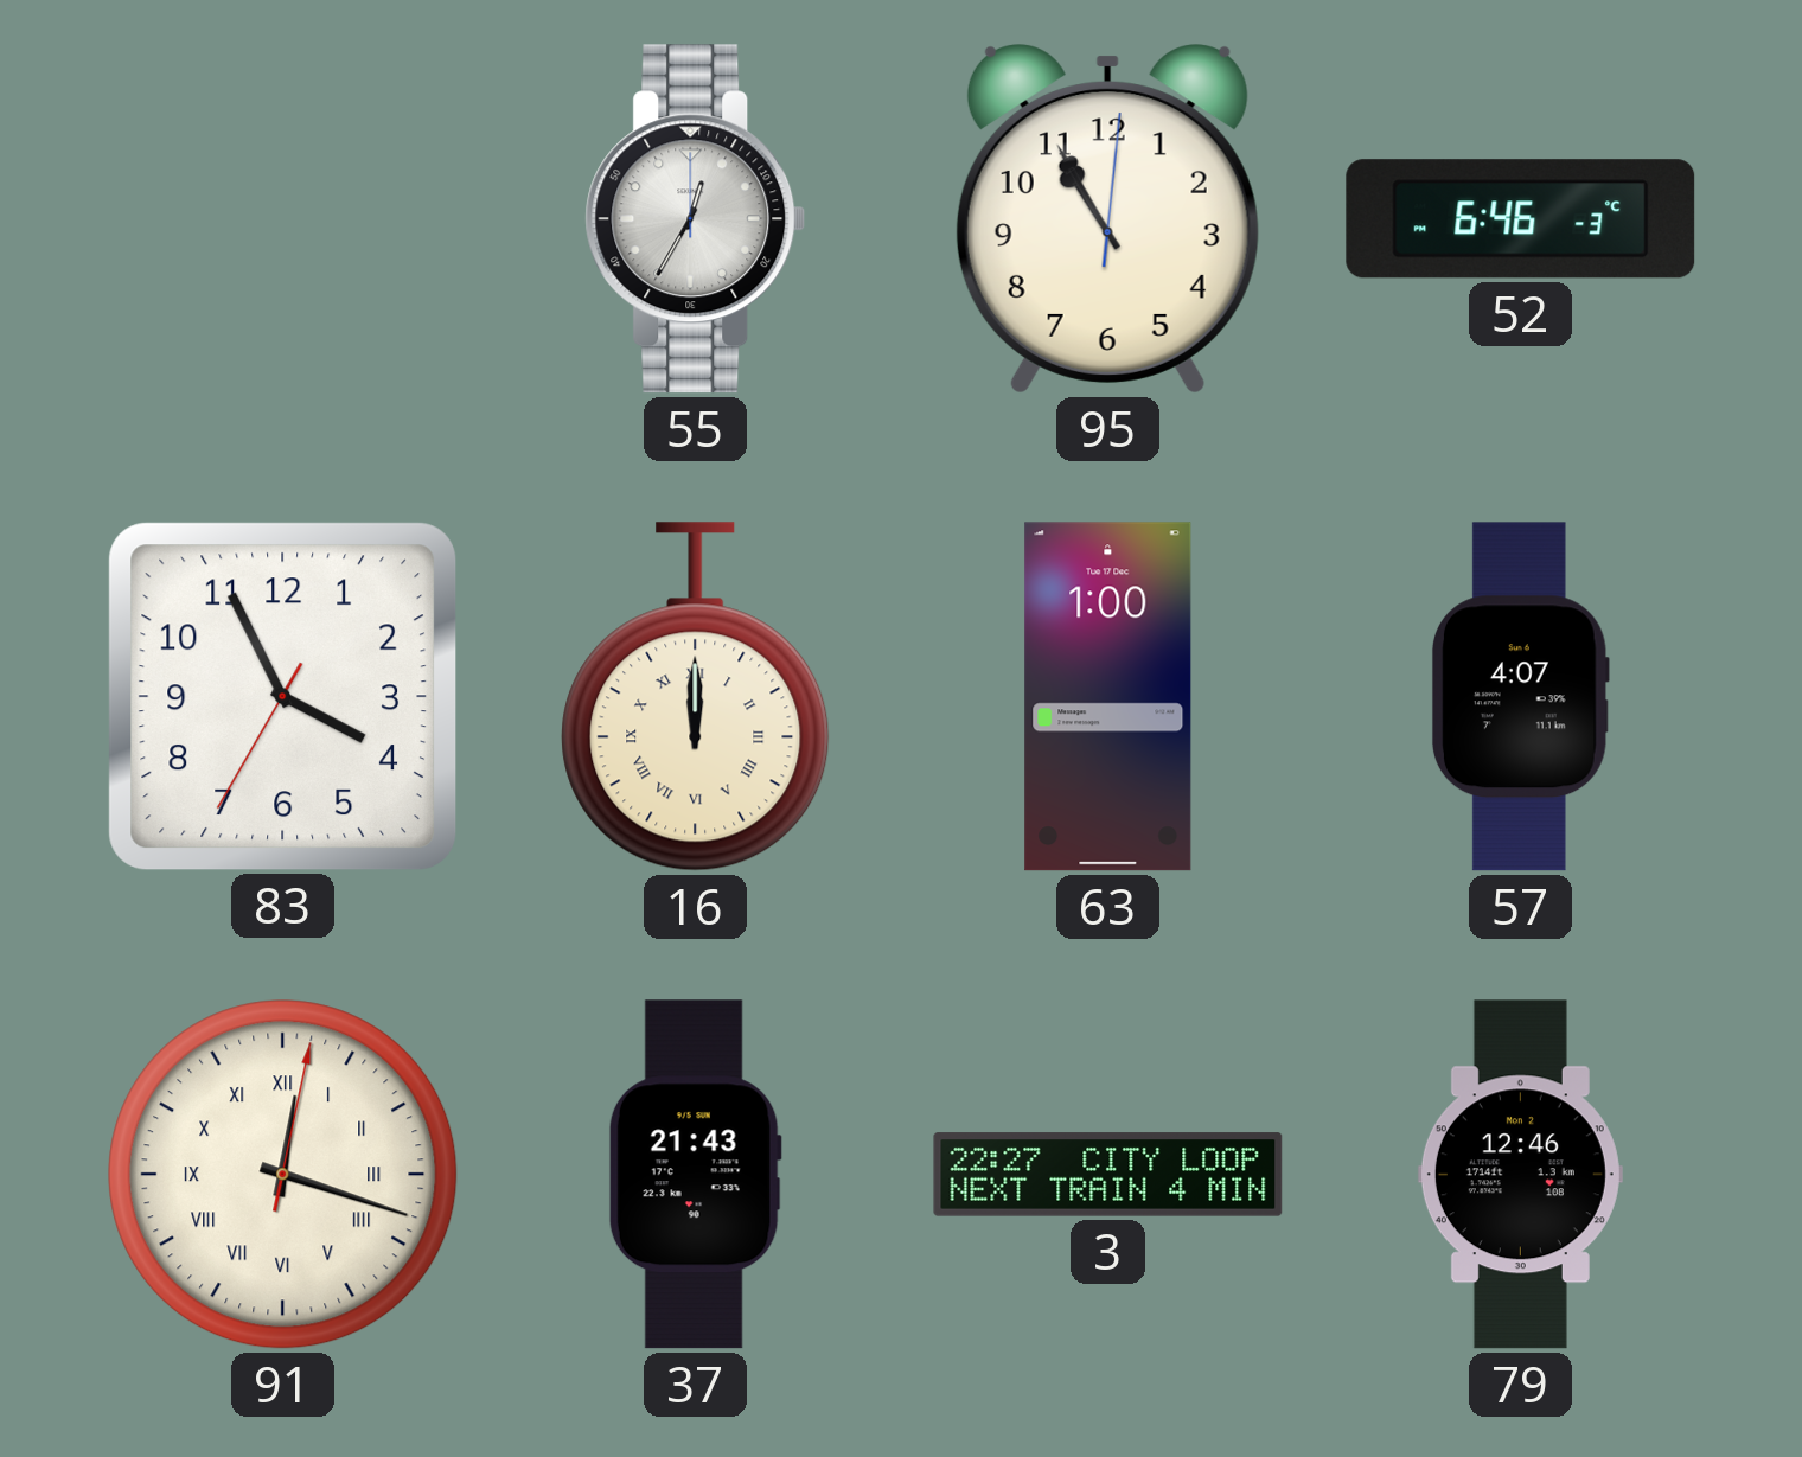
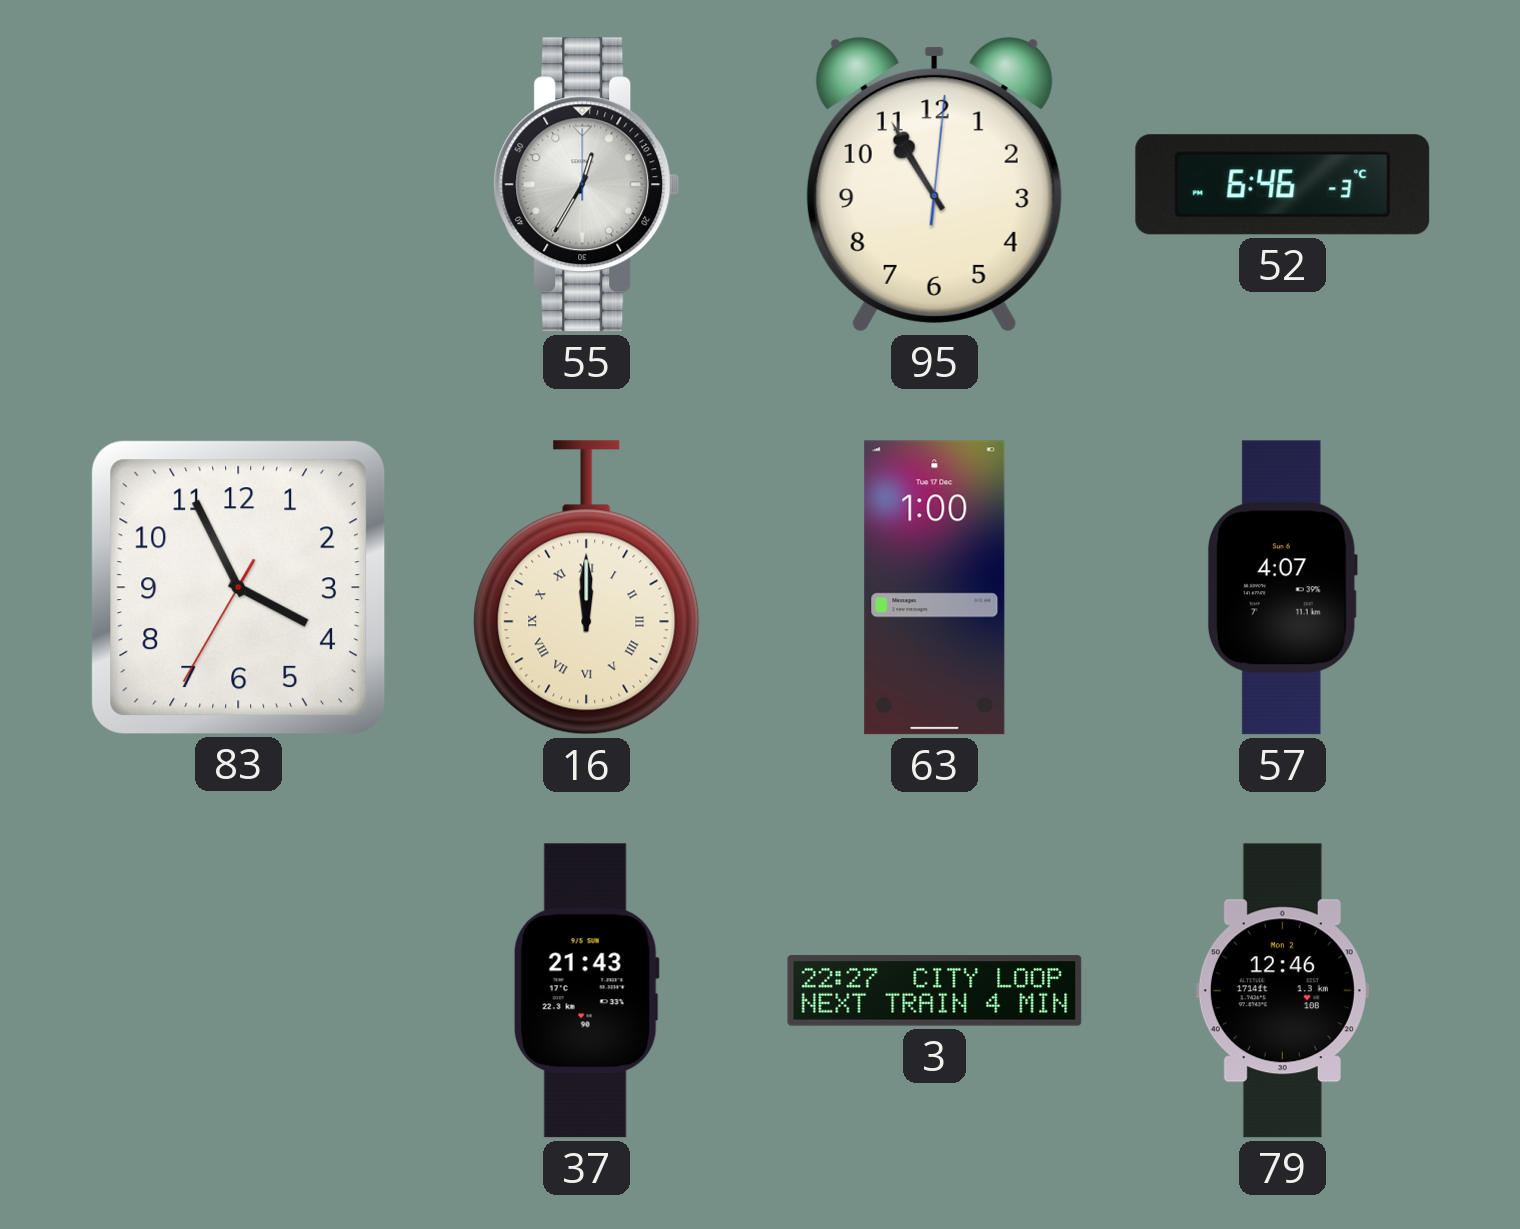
91: 12:18 -> none
